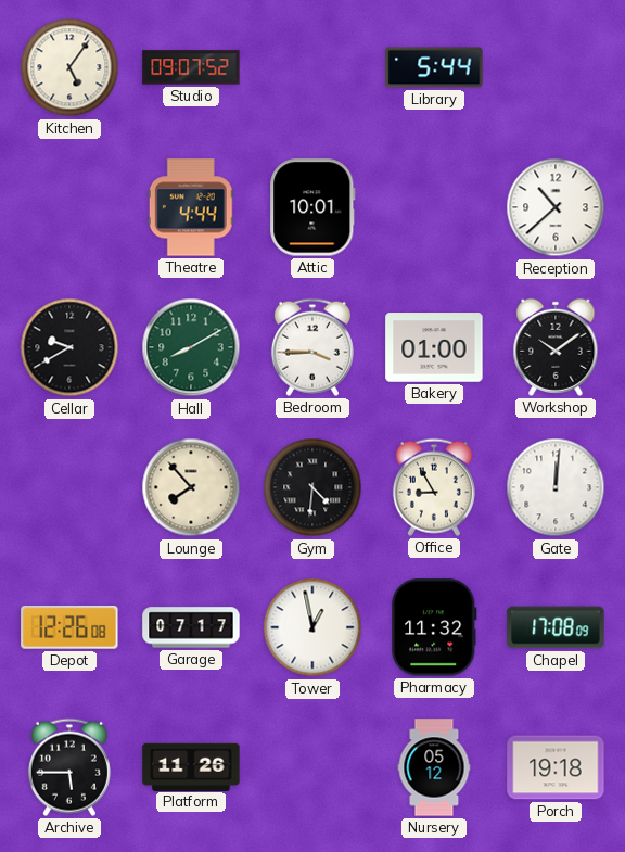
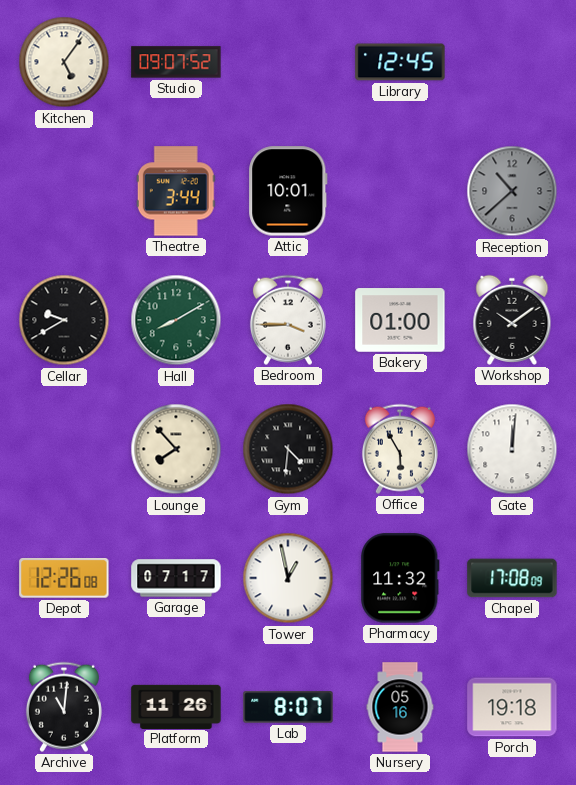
Library: 5:44 -> 12:45
Theatre: 4:44 -> 3:44
Reception dial: white -> grey
Office: 8:55 -> 5:55
Archive: 5:45 -> 11:01
Lab: none -> 8:07
Nursery: 05:12 -> 05:16
